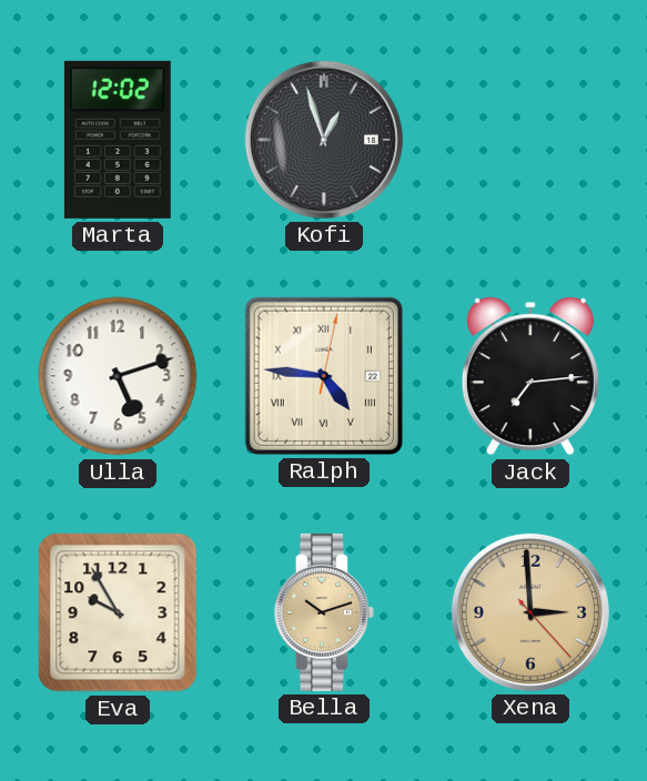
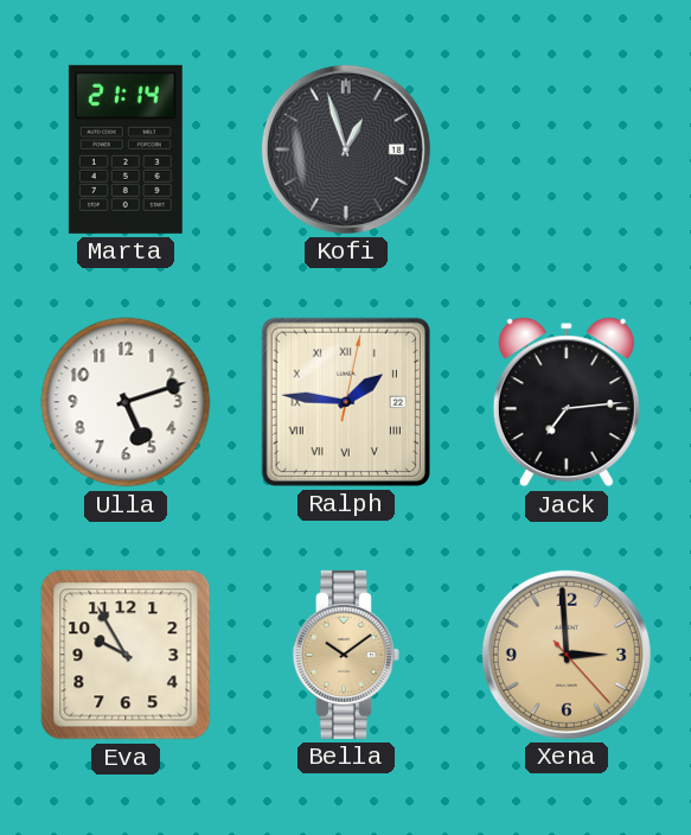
Marta: 12:02 -> 21:14
Ralph: 4:46 -> 1:46
Bella: 10:12 -> 10:09
